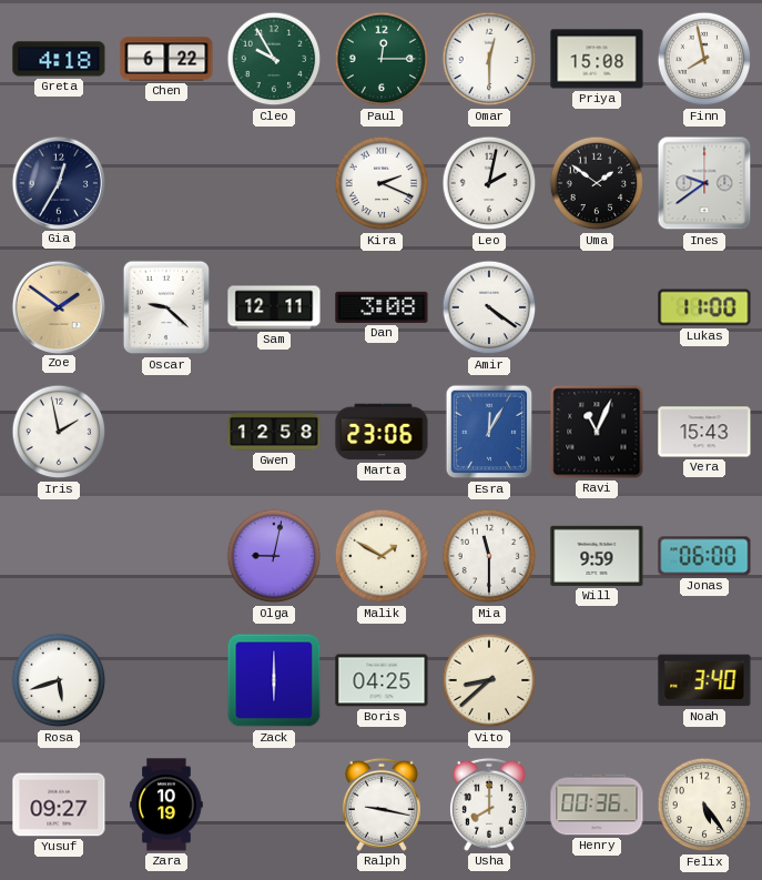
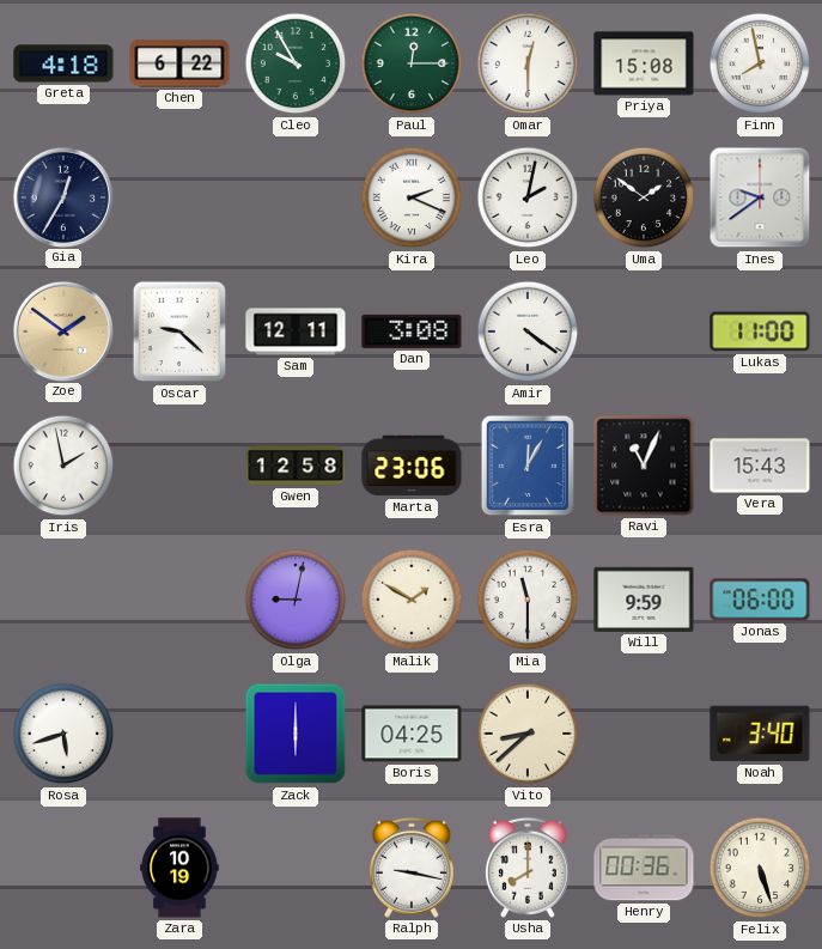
Yusuf: 09:27 -> none
Felix: 5:24 -> 5:27
